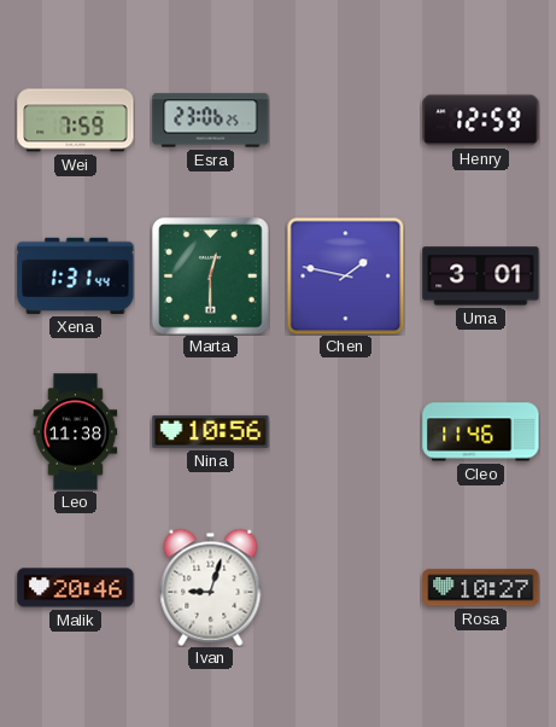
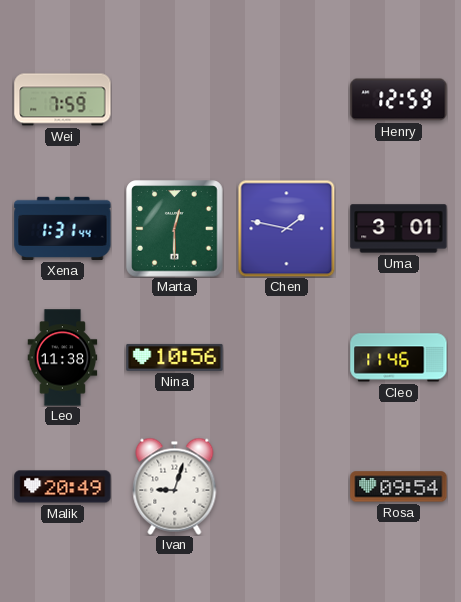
Esra: 23:06 -> none
Malik: 20:46 -> 20:49
Rosa: 10:27 -> 09:54
